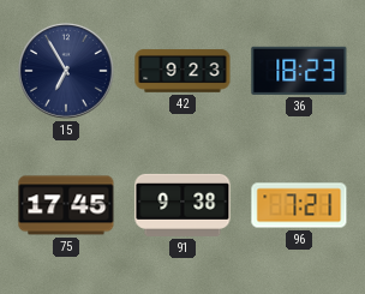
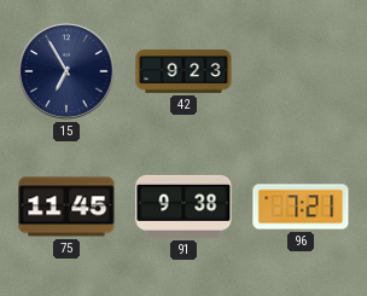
36: 18:23 -> none
75: 17:45 -> 11:45
